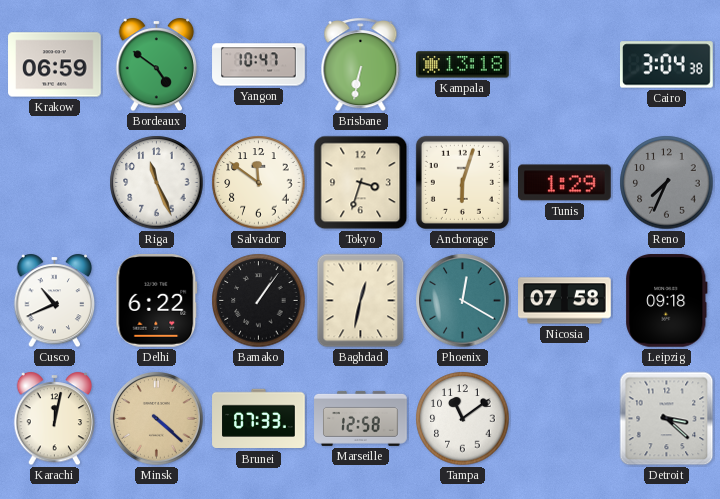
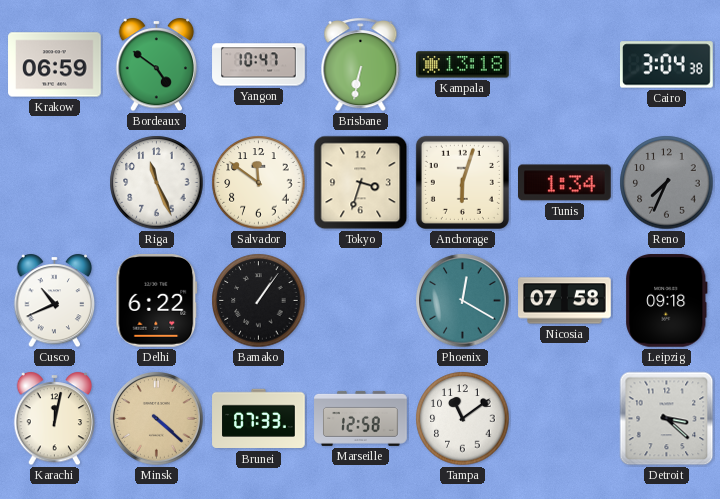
Tunis: 1:29 -> 1:34
Baghdad: 12:32 -> none
